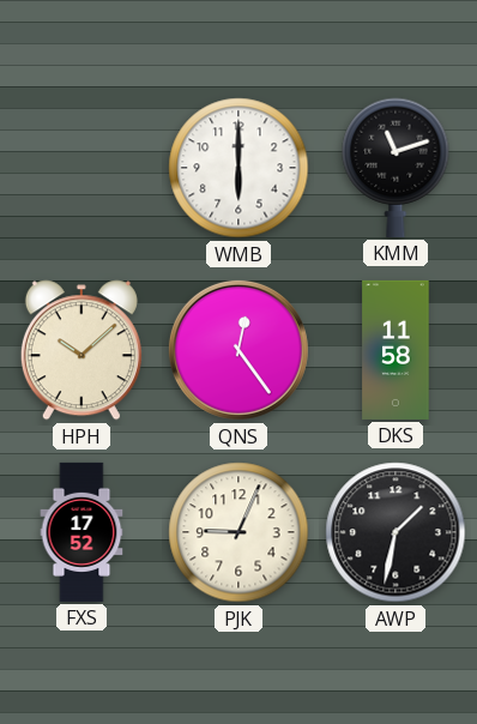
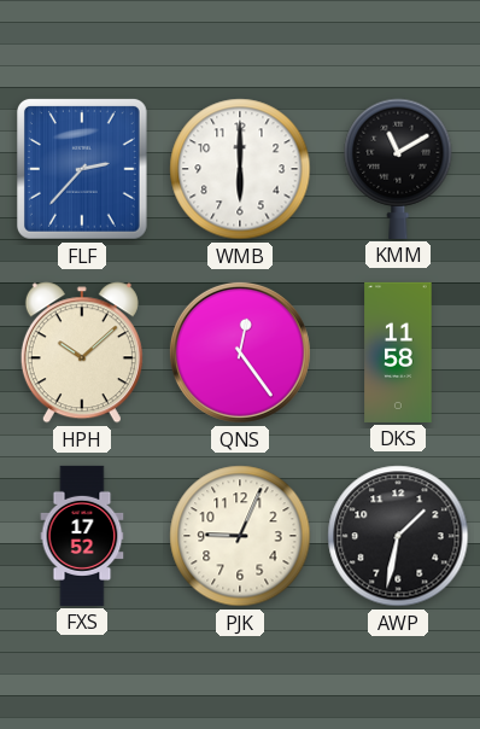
FLF: none -> 2:37
KMM: 11:12 -> 11:10
